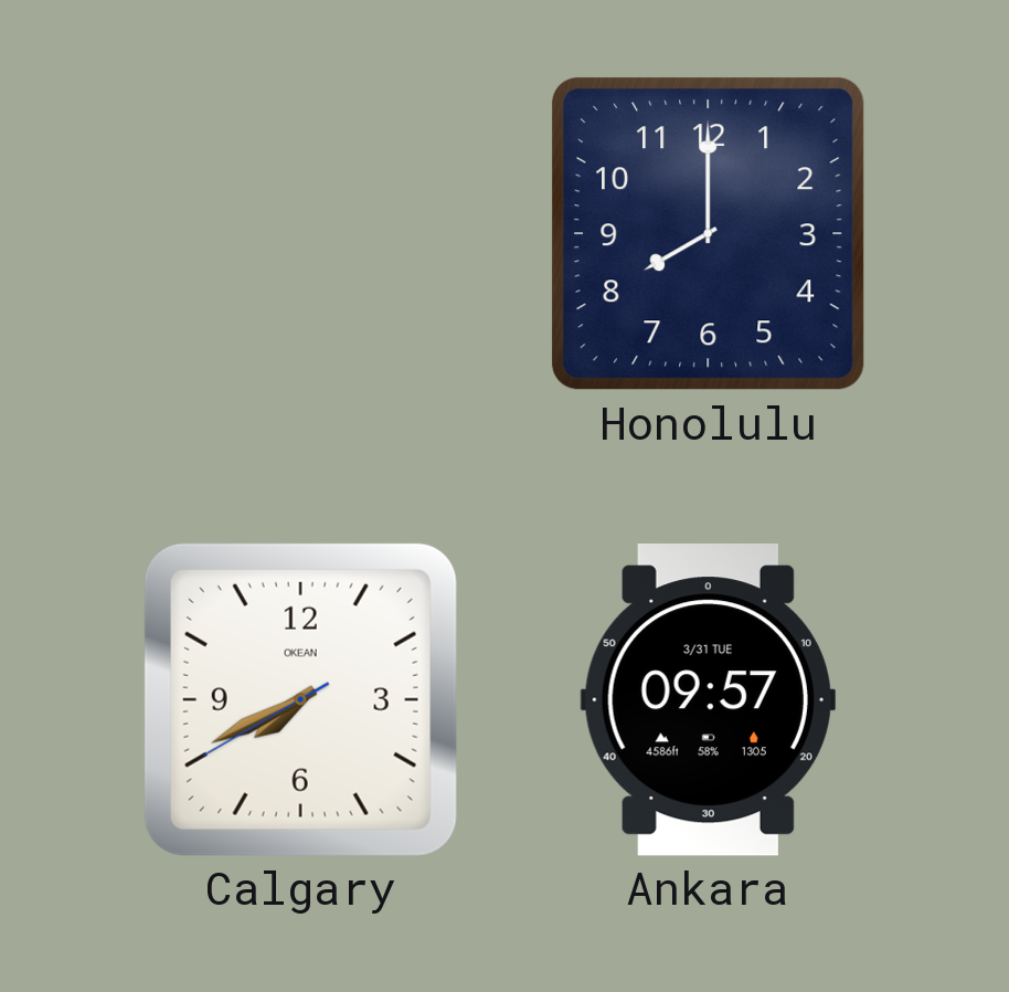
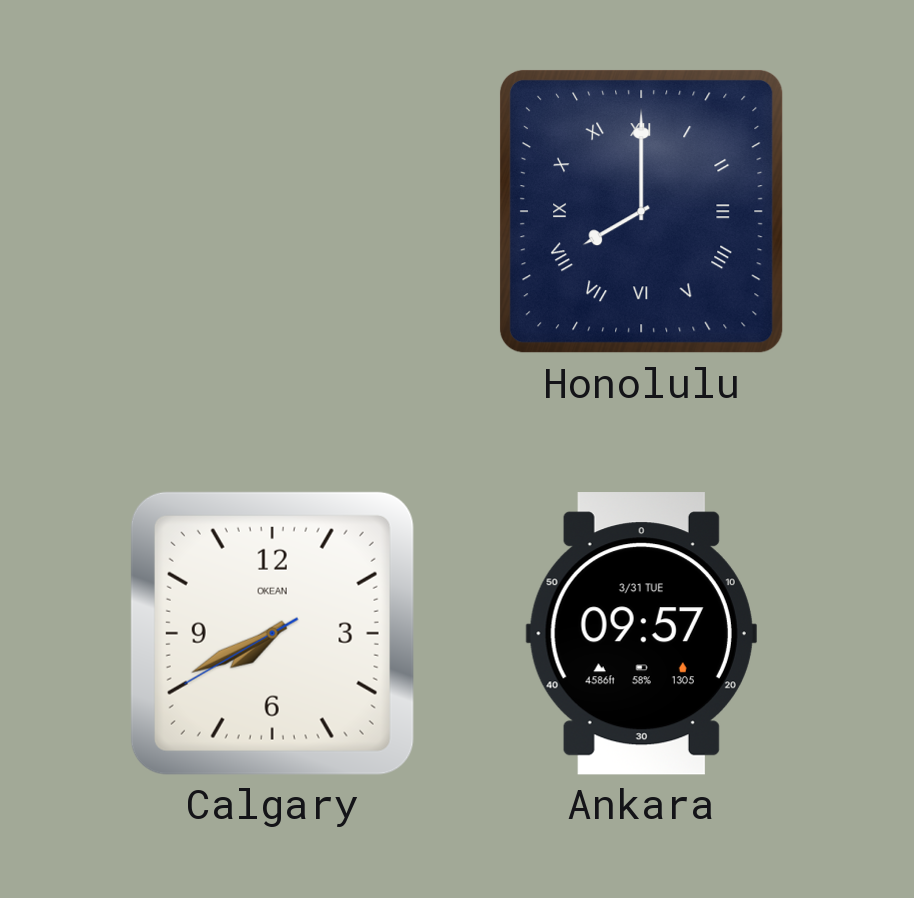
Honolulu numerals: Arabic -> Roman
